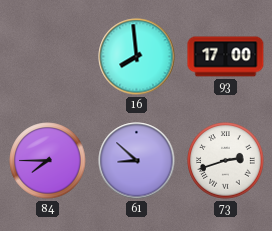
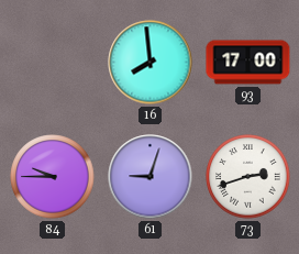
84: 7:45 -> 9:45
61: 8:52 -> 9:03
